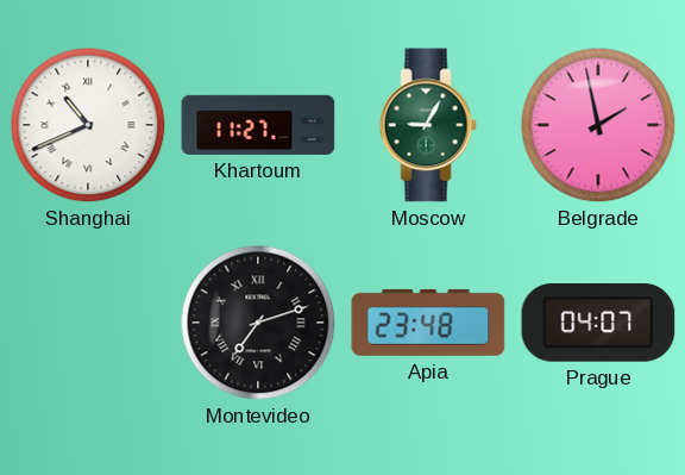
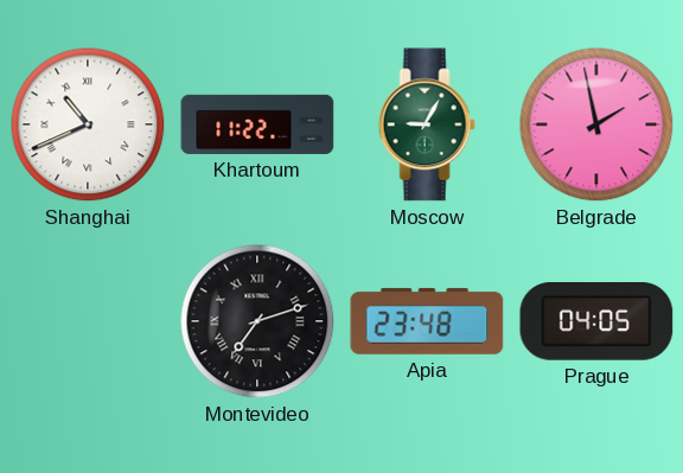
Khartoum: 11:27 -> 11:22
Prague: 04:07 -> 04:05
